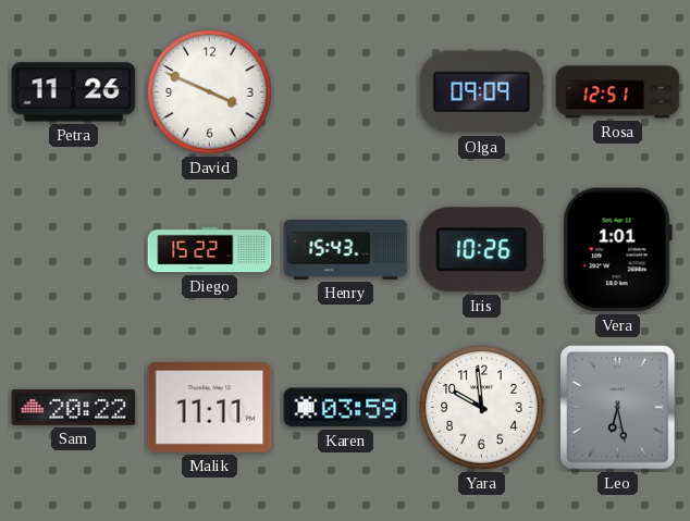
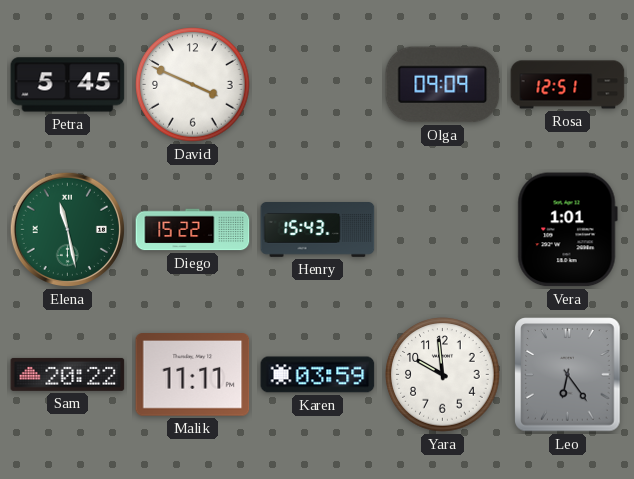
Petra: 11:26 -> 5:45
Elena: none -> 11:28
Iris: 10:26 -> none
Leo: 6:28 -> 6:24
